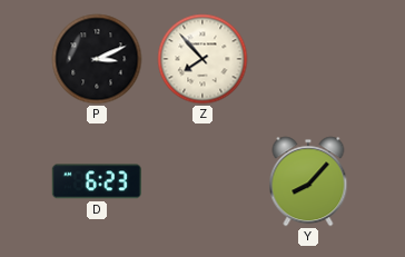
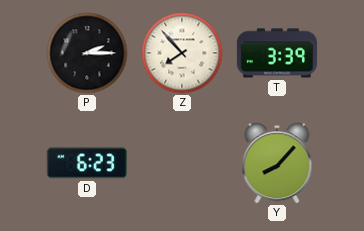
P: 3:11 -> 2:15
T: none -> 3:39
